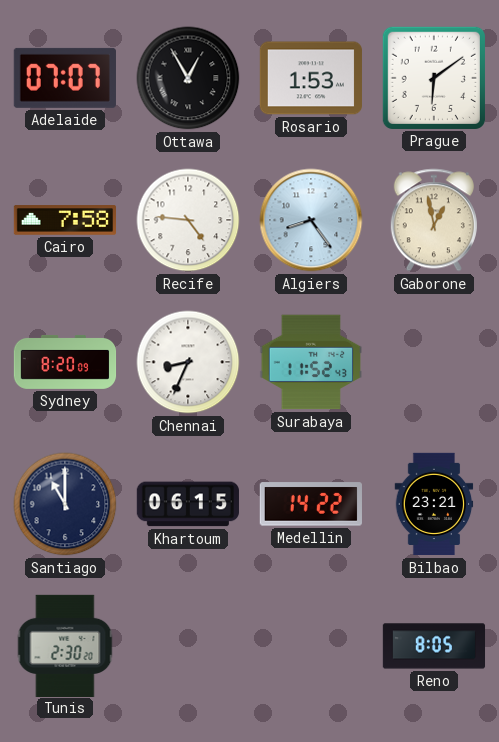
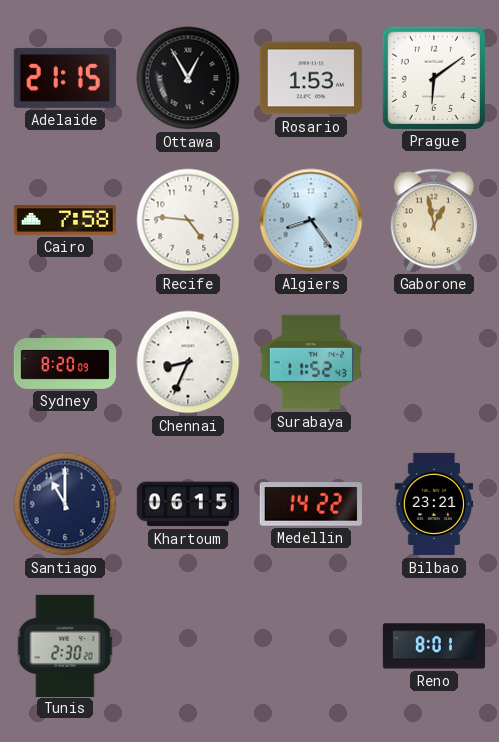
Adelaide: 07:07 -> 21:15
Reno: 8:05 -> 8:01
